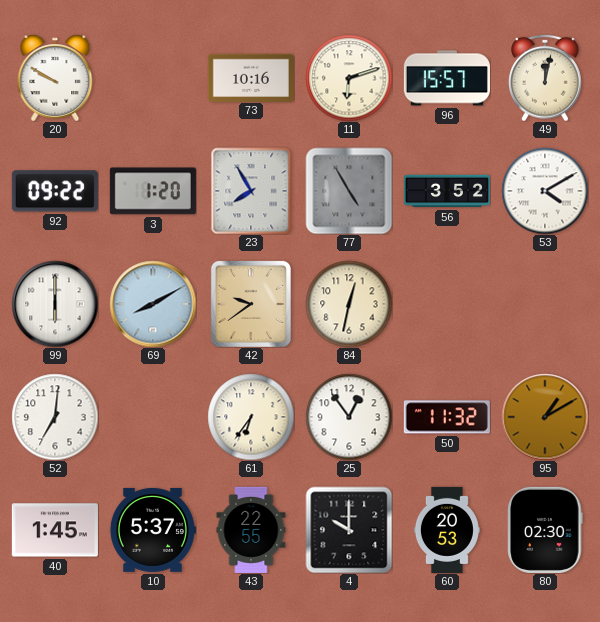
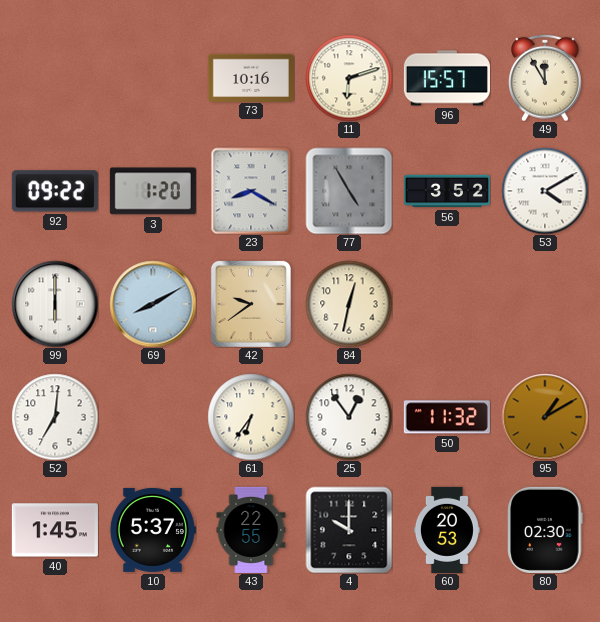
20: 9:50 -> none
49: 12:02 -> 11:55
23: 7:55 -> 8:20
